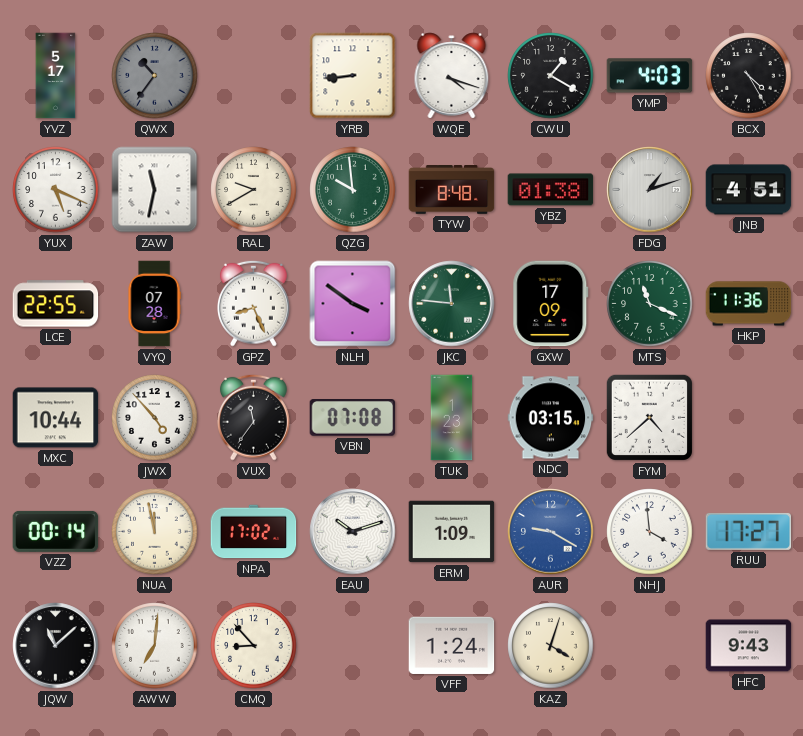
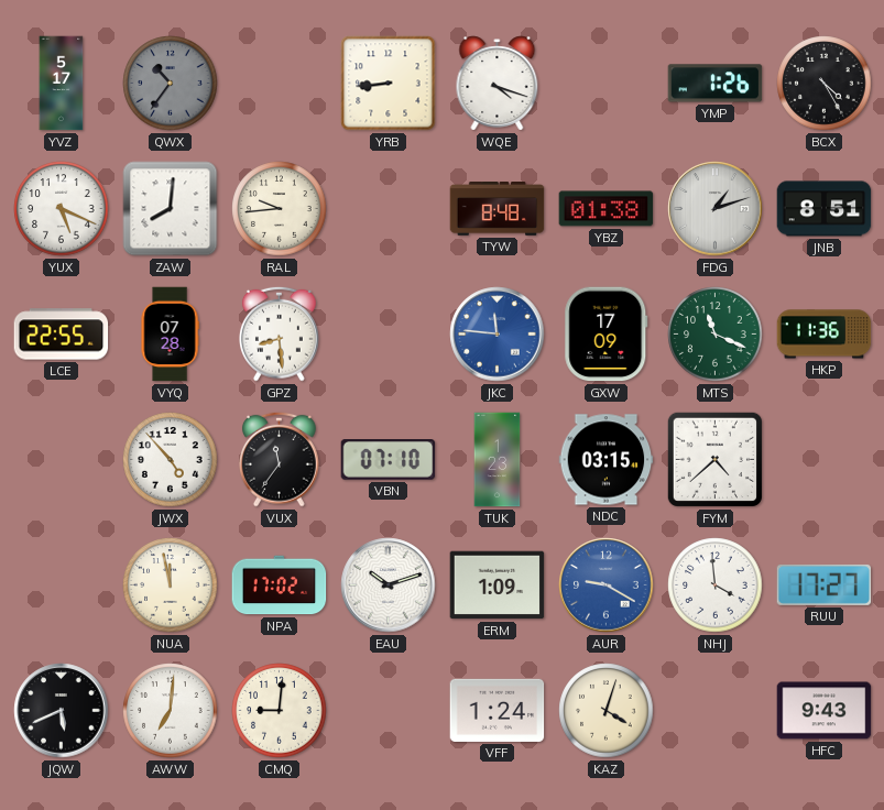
CWU: 1:20 -> none
YMP: 4:03 -> 1:26
ZAW: 11:32 -> 8:01
RAL: 9:40 -> 9:44
QZG: 9:59 -> none
JNB: 4:51 -> 8:51
GPZ: 8:26 -> 8:29
NLH: 3:51 -> none
JKC dial: green -> blue
MXC: 10:44 -> none
VBN: 07:08 -> 07:10
VZZ: 00:14 -> none
JQW: 11:08 -> 5:41
CMQ: 8:53 -> 9:01
